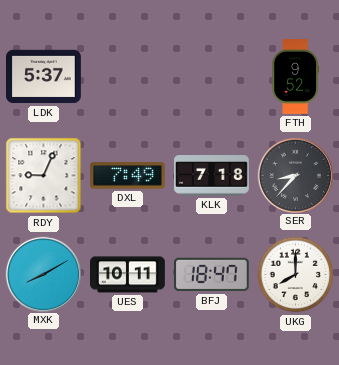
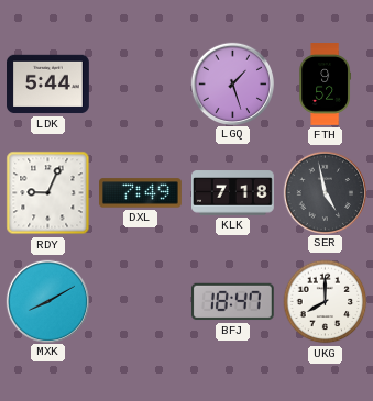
LDK: 5:37 -> 5:44
LGQ: none -> 1:27
SER: 8:37 -> 4:58
UES: 10:11 -> none
